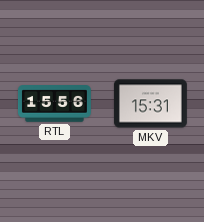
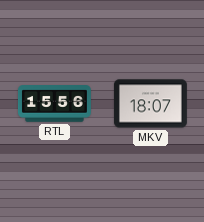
MKV: 15:31 -> 18:07
